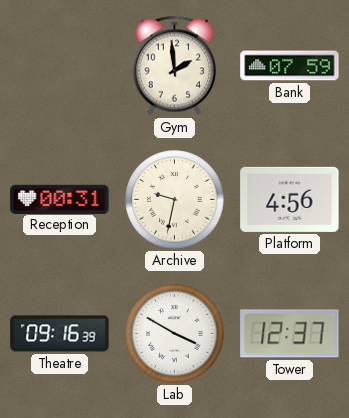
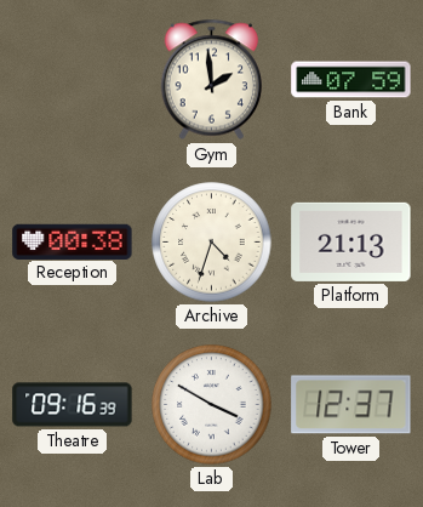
Reception: 00:31 -> 00:38
Archive: 9:32 -> 4:33
Platform: 4:56 -> 21:13
